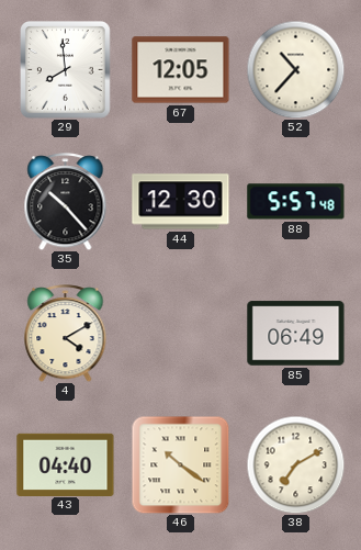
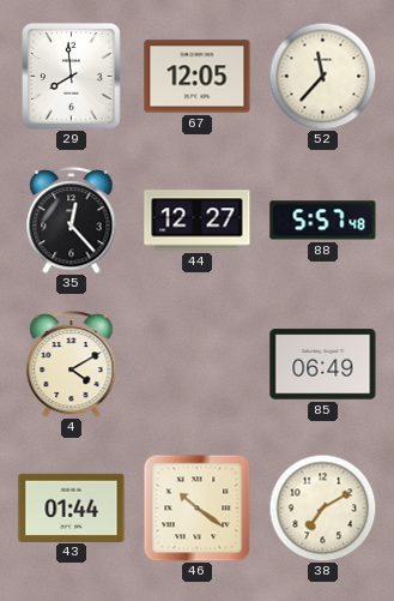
52: 10:37 -> 11:37
35: 10:23 -> 12:23
44: 12:30 -> 12:27
43: 04:40 -> 01:44
